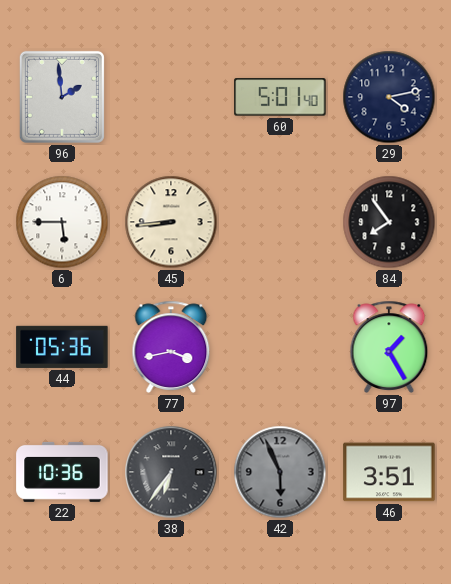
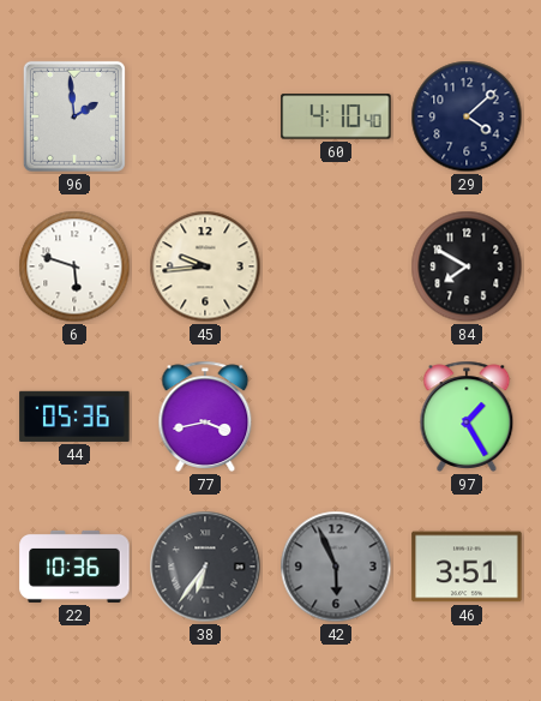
60: 5:01 -> 4:10
29: 4:13 -> 4:08
6: 5:45 -> 5:48
45: 8:44 -> 9:44
84: 7:54 -> 7:50
